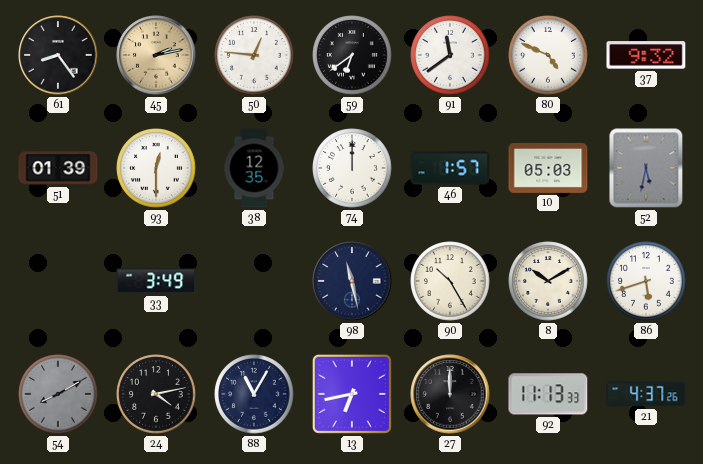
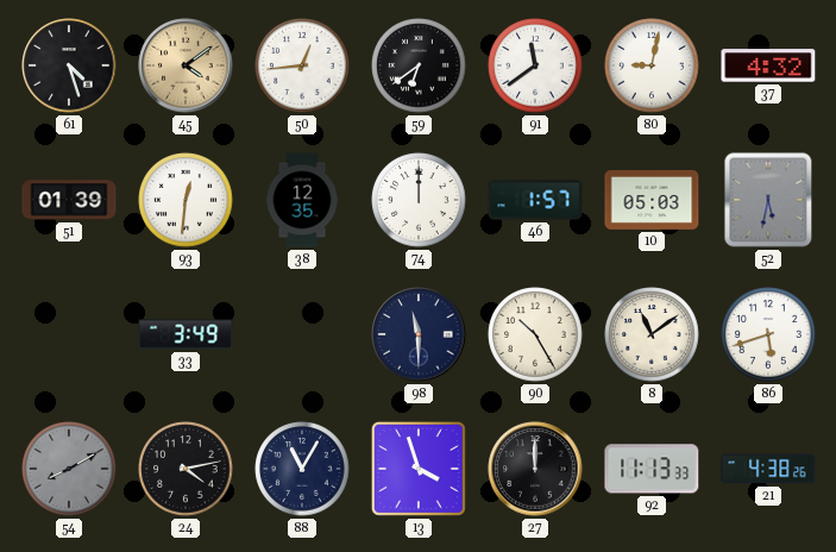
61: 8:24 -> 4:27
45: 2:13 -> 4:09
50: 12:46 -> 12:44
80: 4:49 -> 9:02
37: 9:32 -> 4:32
93: 12:30 -> 12:31
98: 11:28 -> 11:30
8: 10:10 -> 11:09
13: 6:43 -> 3:57
21: 4:37 -> 4:38
